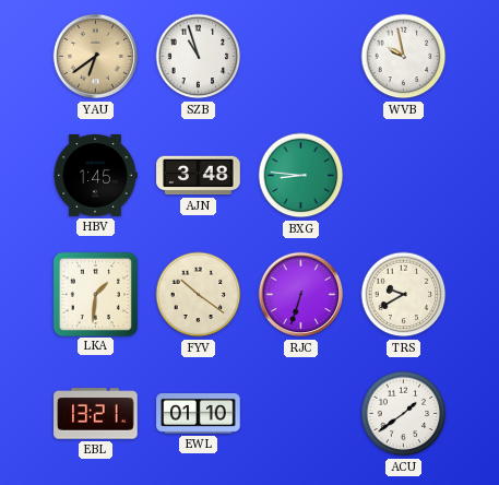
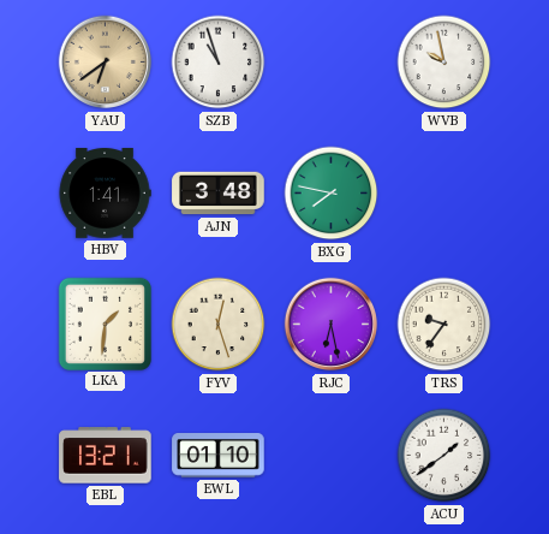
HBV: 1:45 -> 1:41
BXG: 8:46 -> 7:47
FYV: 10:21 -> 12:27
RJC: 6:33 -> 6:28
TRS: 9:40 -> 9:36
